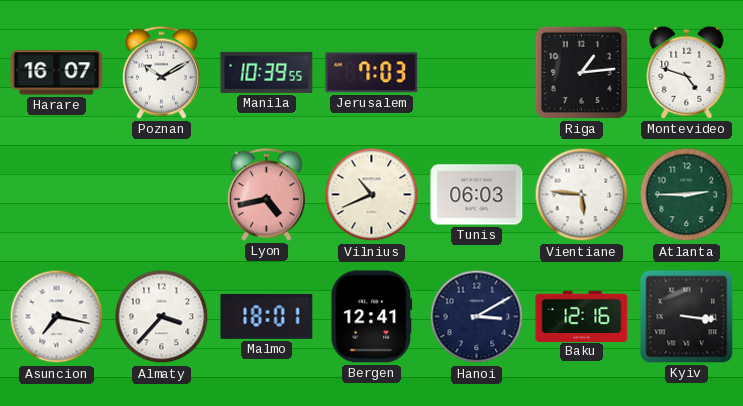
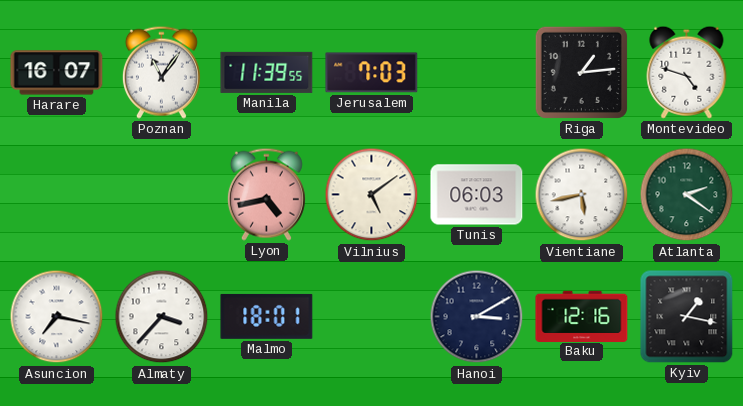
Poznan: 10:10 -> 11:06
Manila: 10:39 -> 11:39
Vilnius: 10:41 -> 5:09
Vientiane: 5:46 -> 5:43
Atlanta: 2:45 -> 2:21
Bergen: 12:41 -> none
Kyiv: 3:16 -> 1:17
